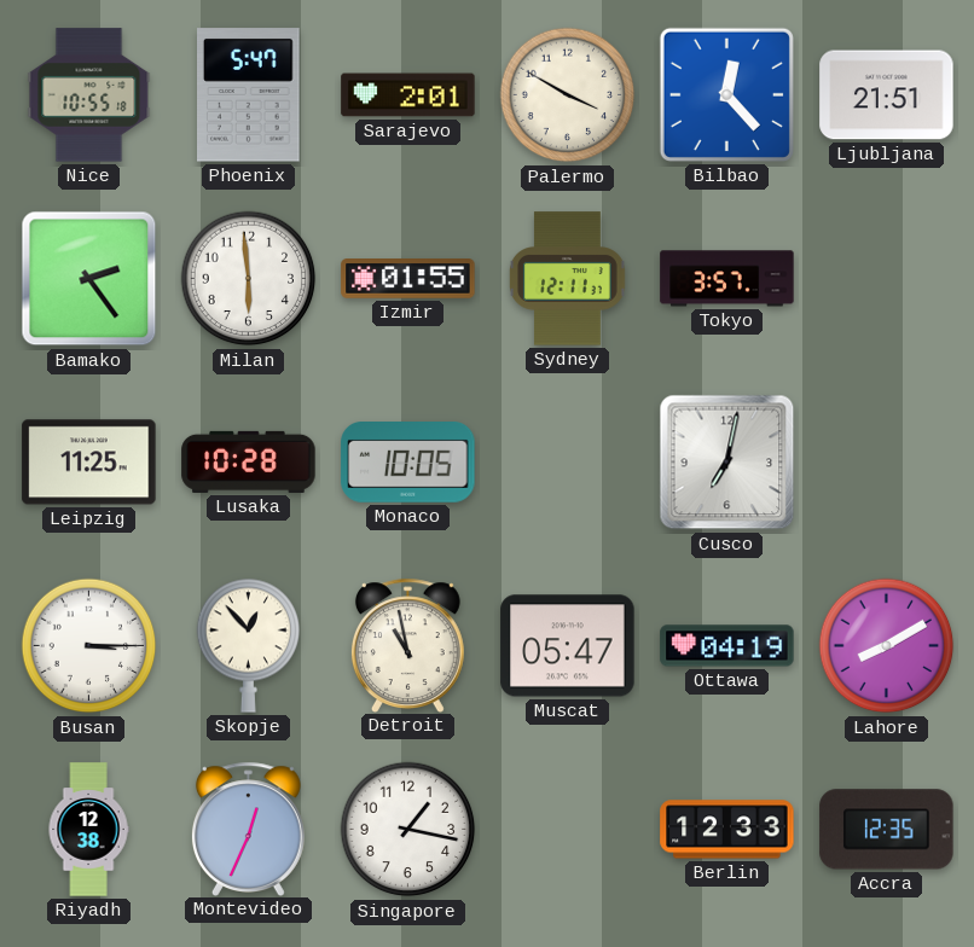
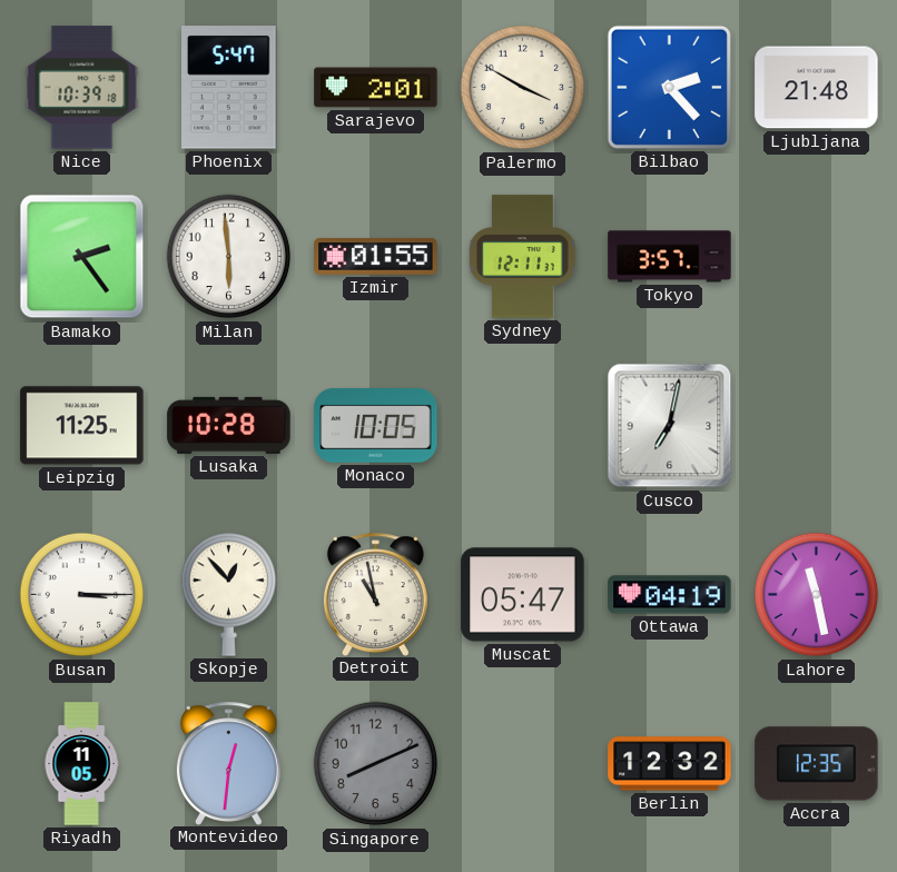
Nice: 10:55 -> 10:39
Bilbao: 12:23 -> 2:23
Ljubljana: 21:51 -> 21:48
Lahore: 8:10 -> 11:28
Riyadh: 12:38 -> 11:05
Montevideo: 12:34 -> 12:31
Singapore: 1:17 -> 8:11
Singapore dial: white -> grey
Berlin: 12:33 -> 12:32
